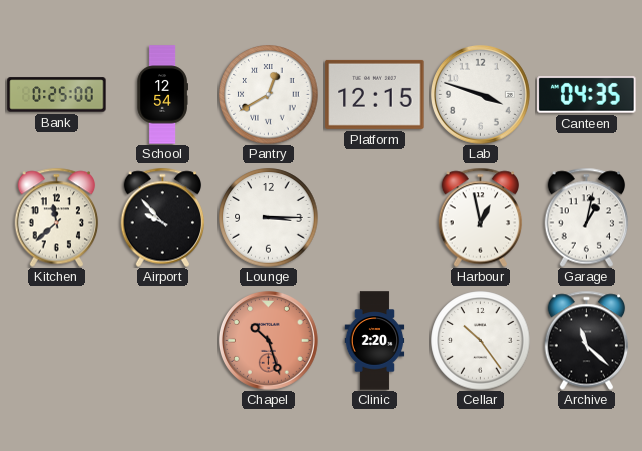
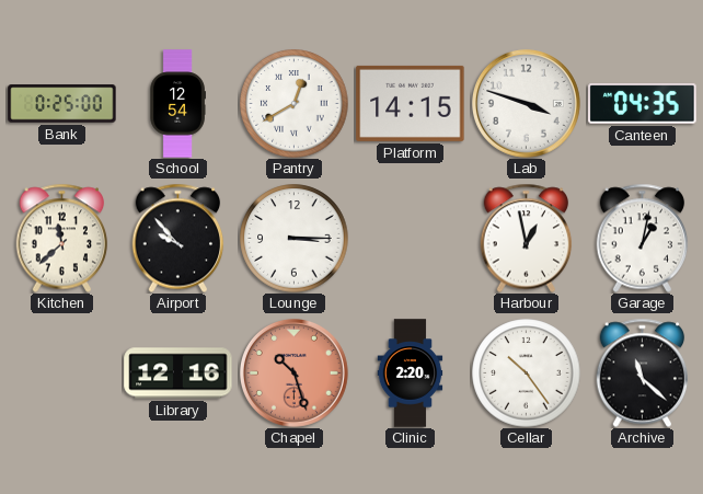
Platform: 12:15 -> 14:15
Library: none -> 12:16
